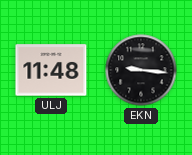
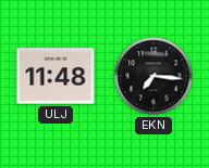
EKN: 9:16 -> 7:16
